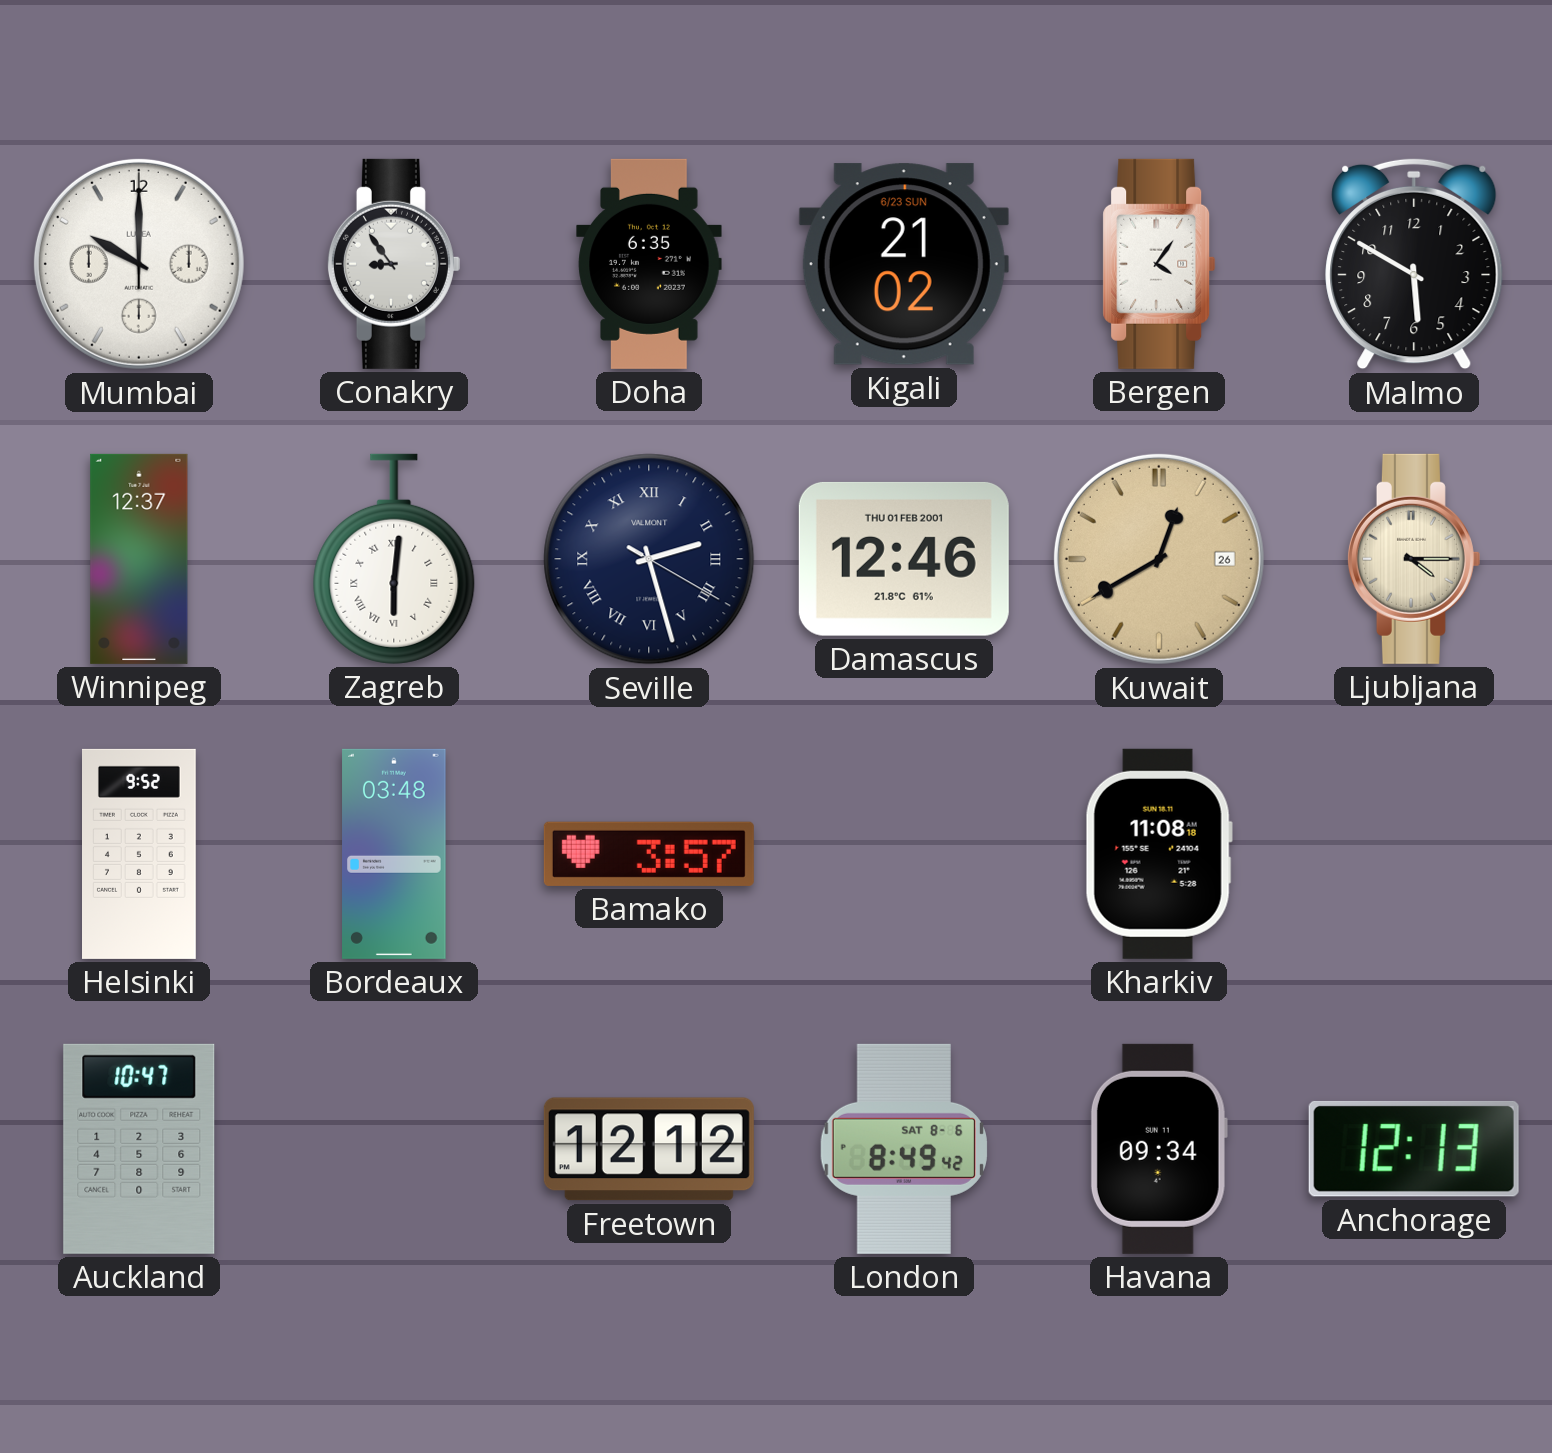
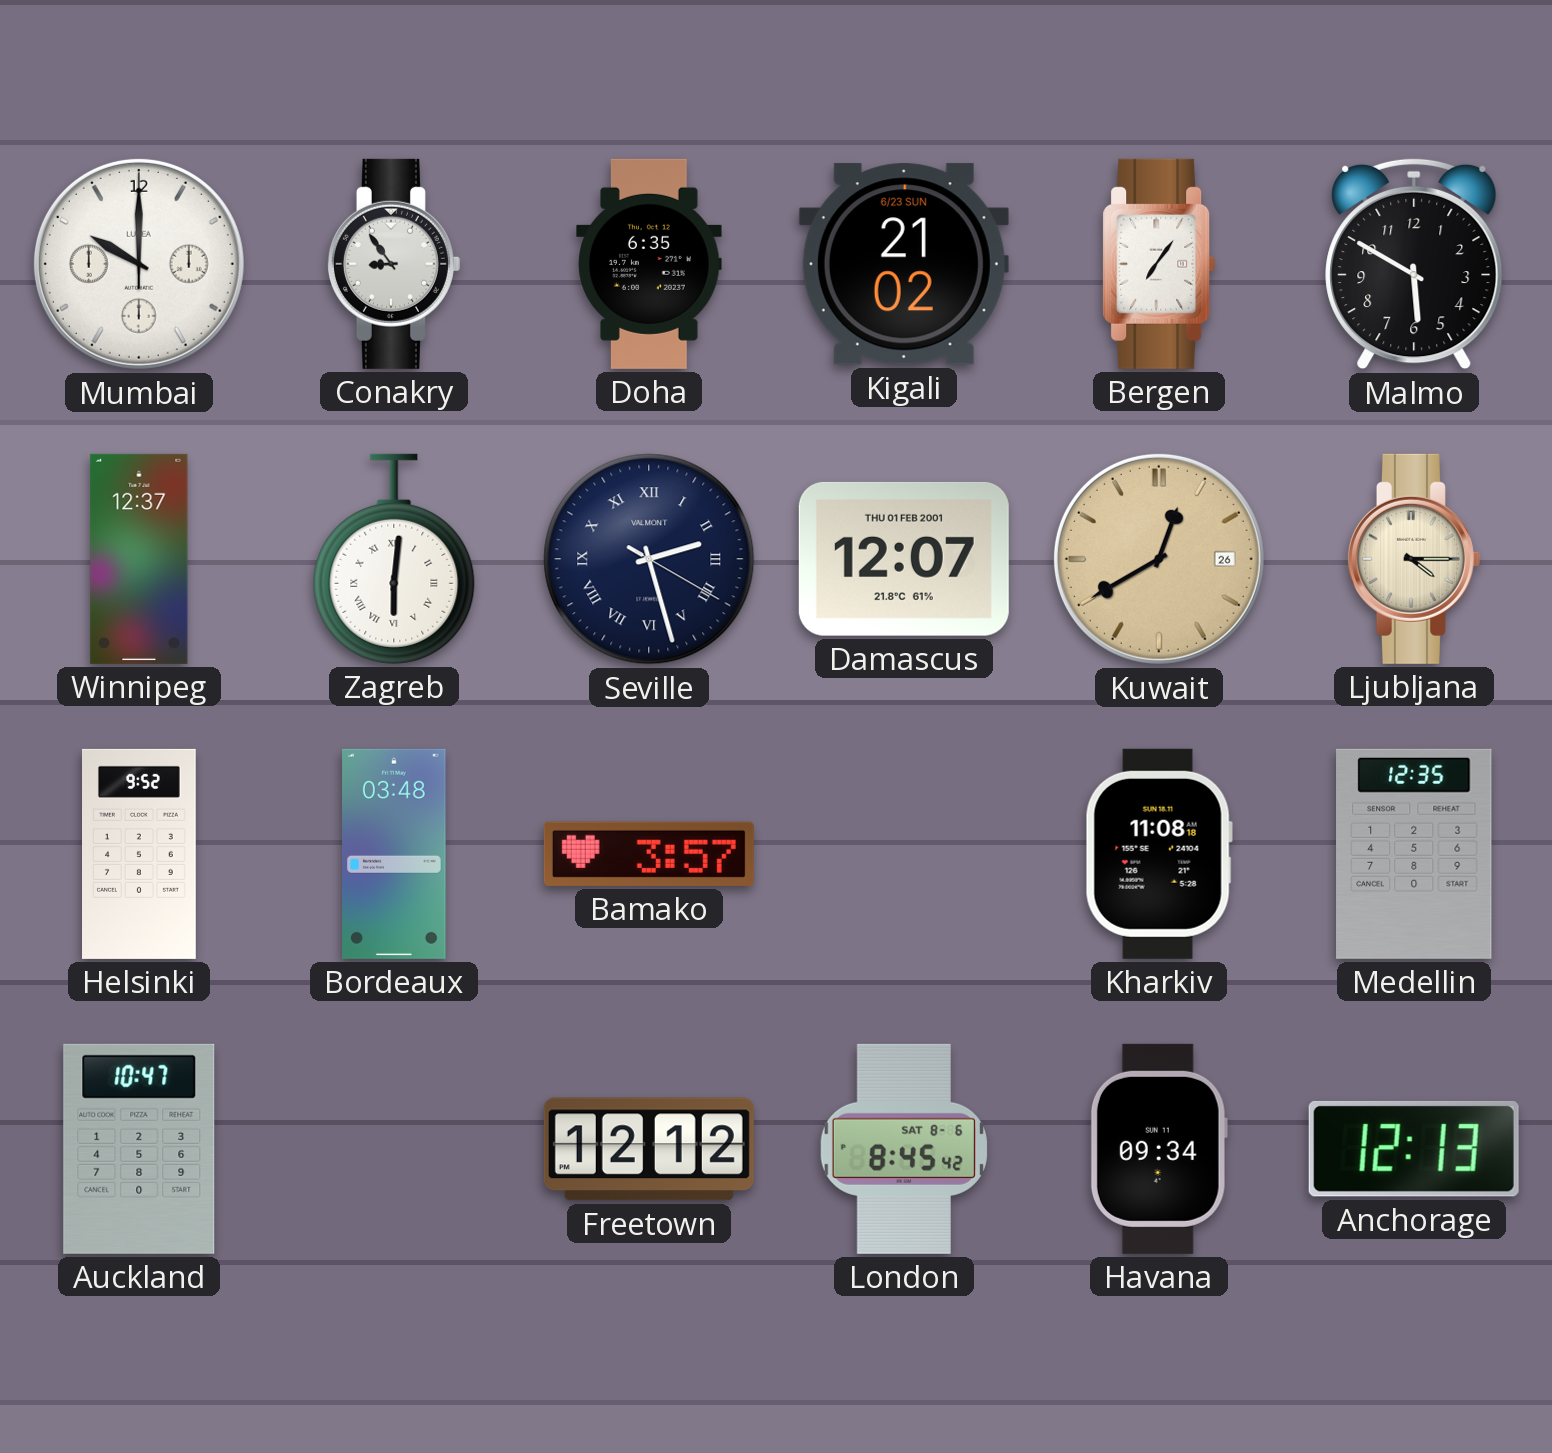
Bergen: 4:06 -> 7:06
Damascus: 12:46 -> 12:07
Medellin: none -> 12:35
London: 8:49 -> 8:45
